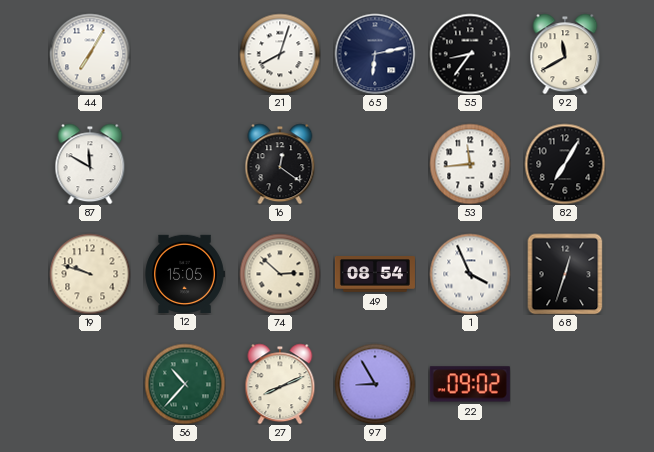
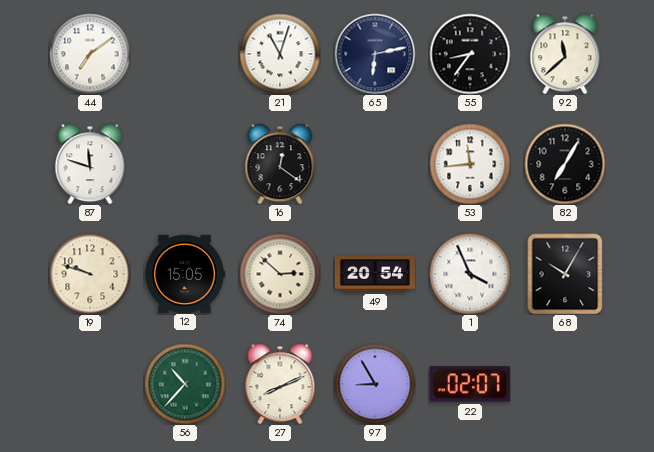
44: 7:05 -> 7:09
21: 8:03 -> 11:03
92: 11:40 -> 11:38
87: 11:50 -> 11:48
49: 08:54 -> 20:54
68: 12:33 -> 10:05
22: 09:02 -> 02:07
